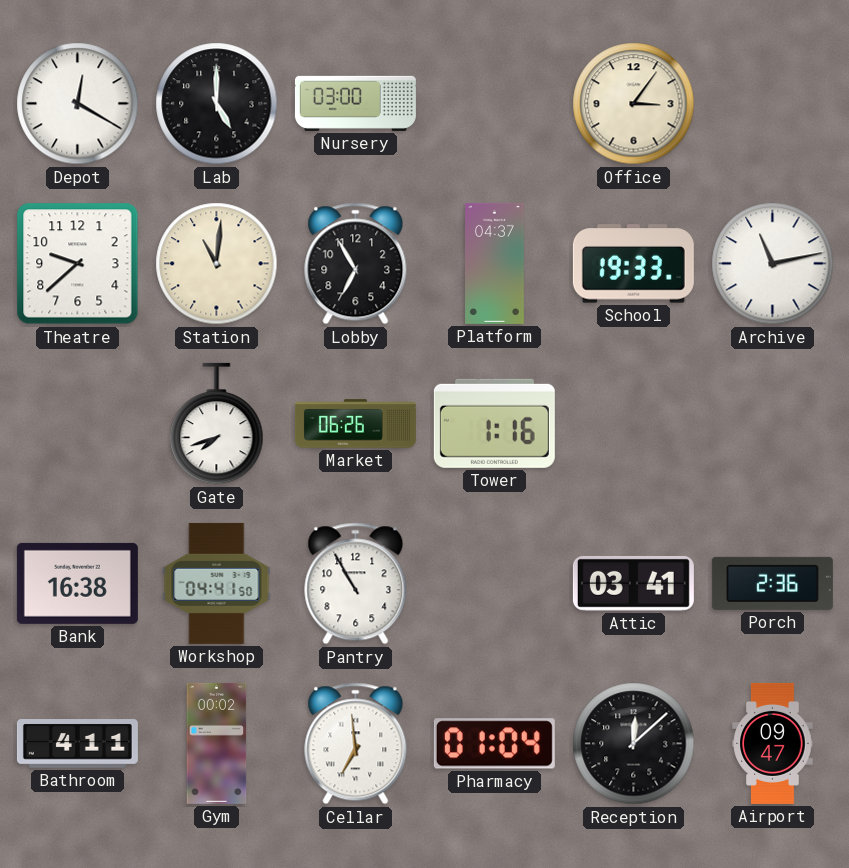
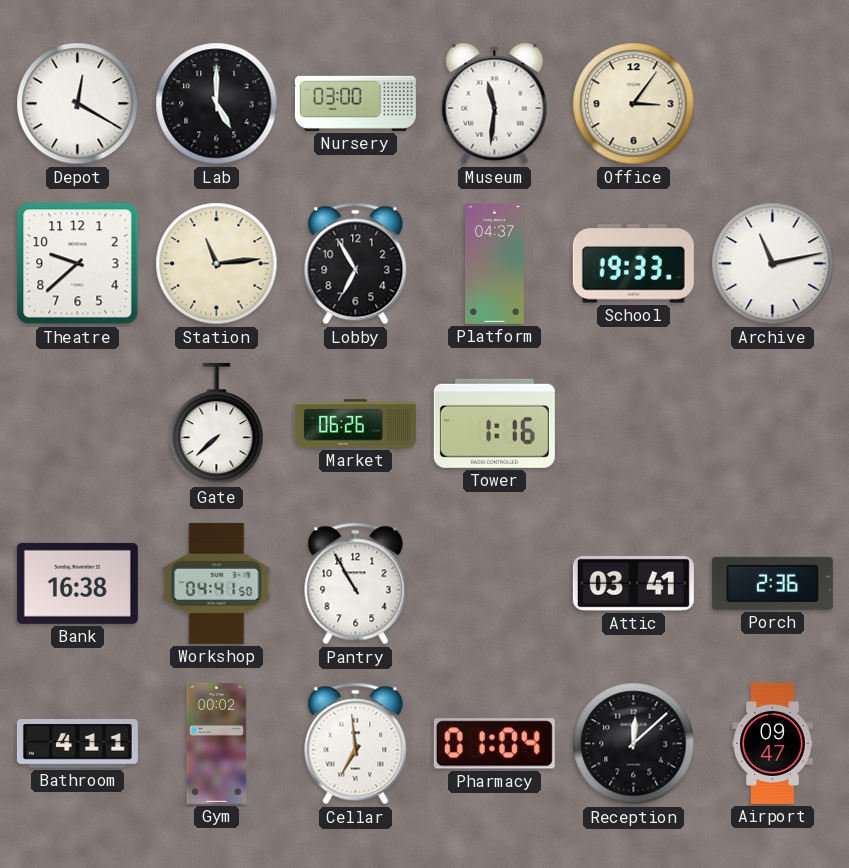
Museum: none -> 11:31
Station: 11:01 -> 11:14
Gate: 7:42 -> 7:38
